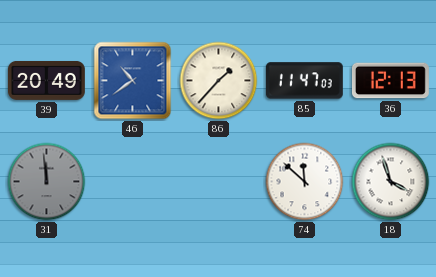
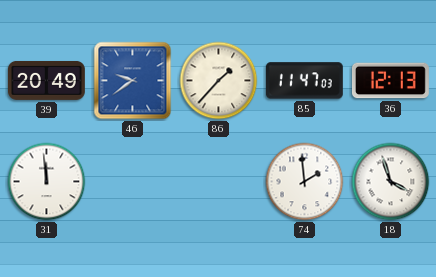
46: 10:39 -> 9:39
31 dial: grey -> white
74: 11:52 -> 1:59
